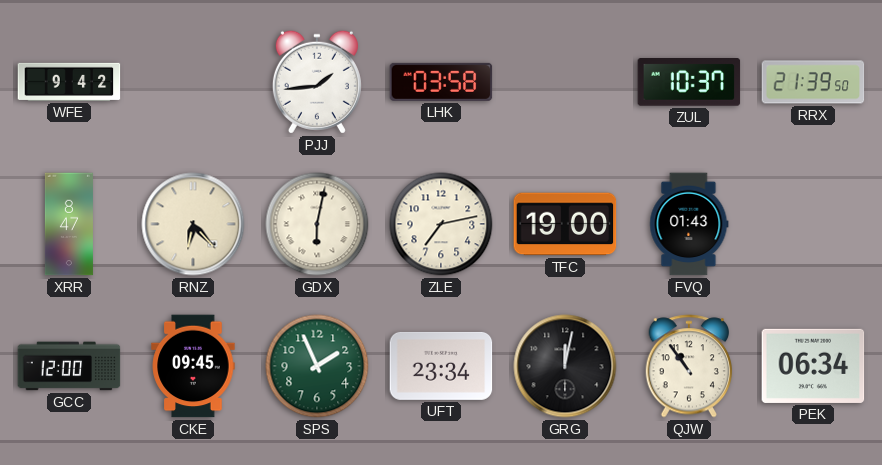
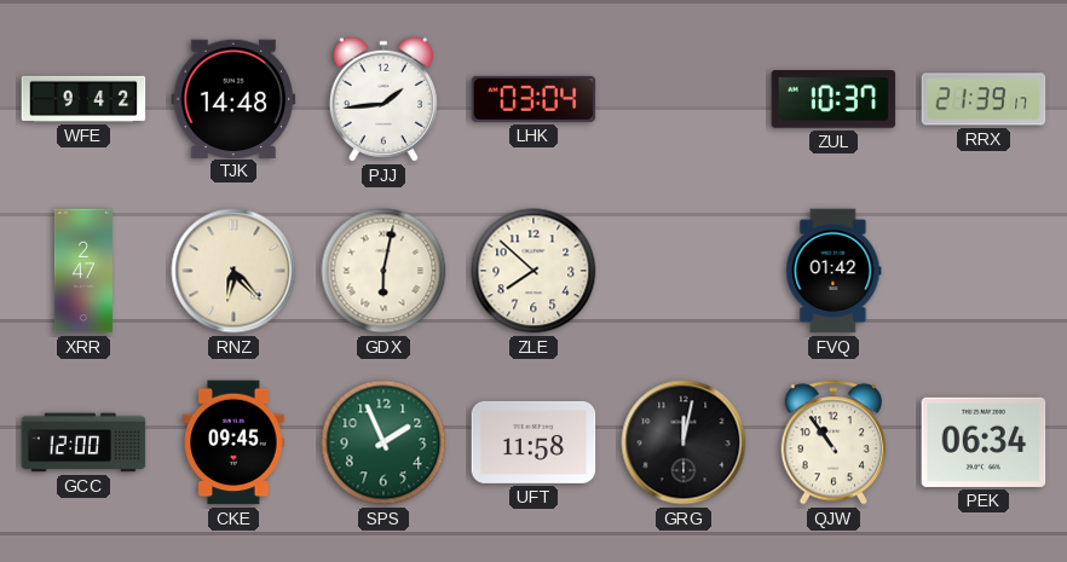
TJK: none -> 14:48
LHK: 03:58 -> 03:04
RRX: 21:39:50 -> 21:39:17
XRR: 8:47 -> 2:47
ZLE: 7:13 -> 7:52
TFC: 19:00 -> none
FVQ: 01:43 -> 01:42
UFT: 23:34 -> 11:58
